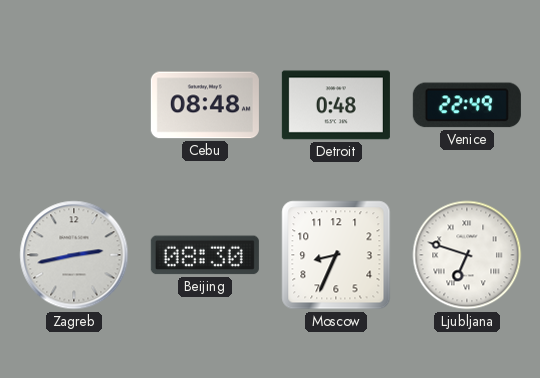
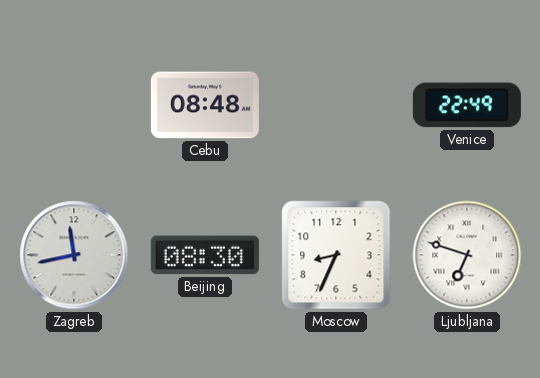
Detroit: 0:48 -> none
Zagreb: 2:43 -> 11:43
